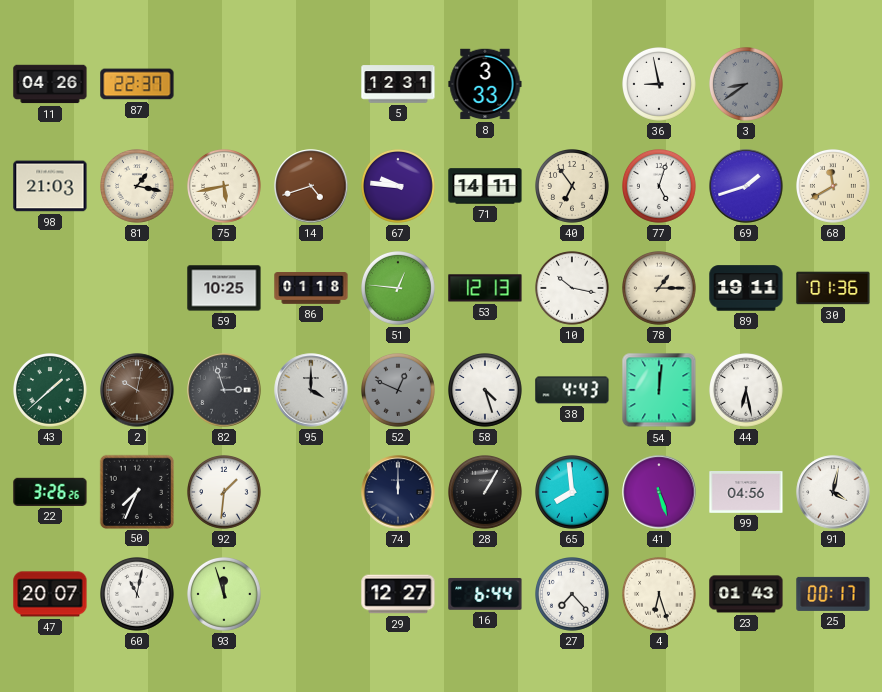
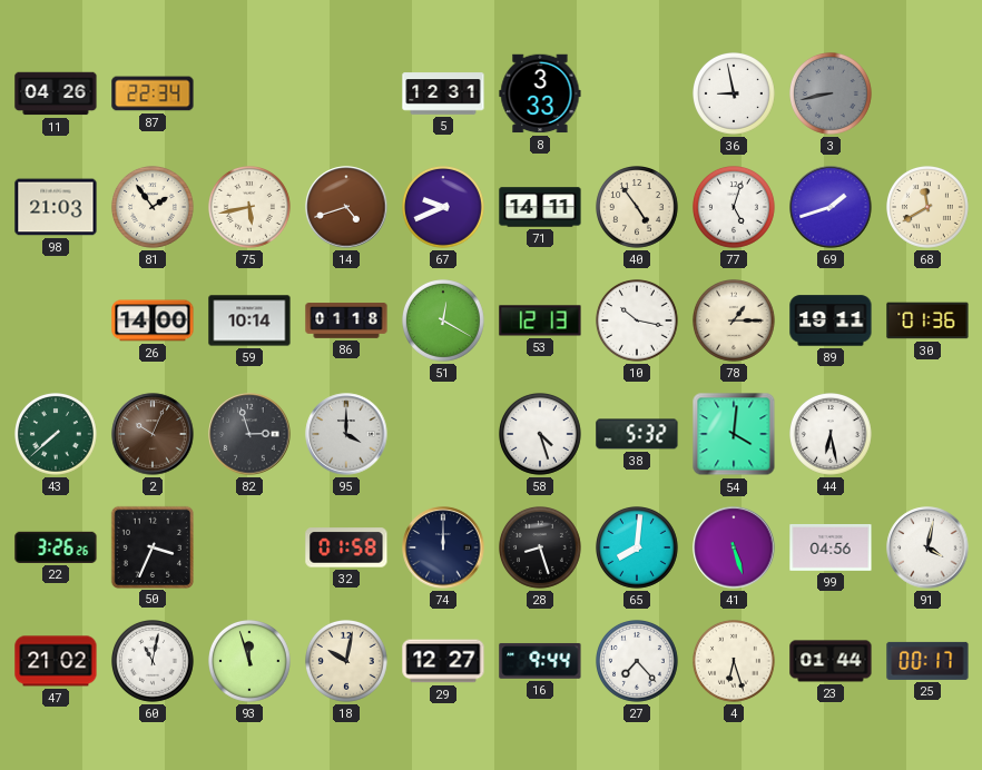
87: 22:37 -> 22:34
3: 8:39 -> 8:43
81: 1:17 -> 1:54
67: 9:46 -> 9:41
40: 6:54 -> 4:54
26: none -> 14:00
59: 10:25 -> 10:14
51: 12:46 -> 12:20
43: 1:38 -> 7:38
2: 10:02 -> 10:04
52: 12:49 -> none
38: 4:43 -> 5:32
54: 12:01 -> 4:01
50: 7:34 -> 3:34
92: 1:31 -> none
32: none -> 01:58
28: 1:05 -> 8:27
65: 7:59 -> 8:01
47: 20:07 -> 21:02
18: none -> 10:02
16: 6:44 -> 9:44
23: 01:43 -> 01:44
